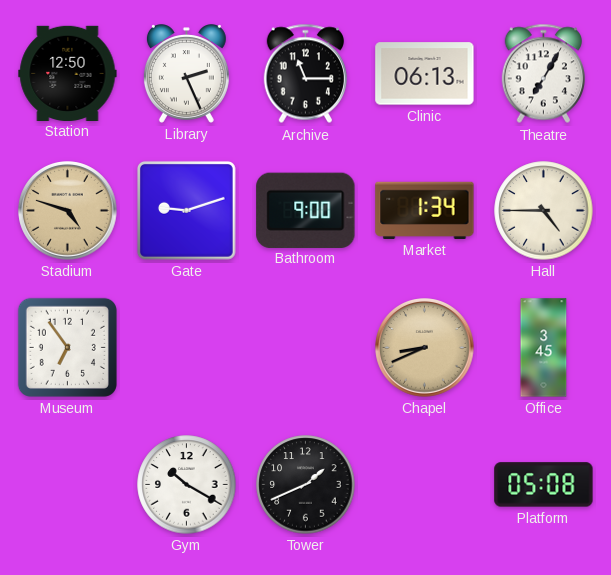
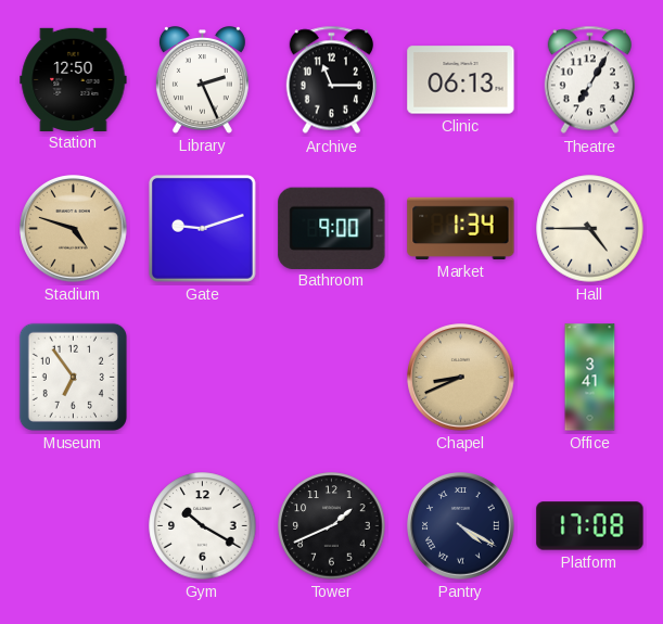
Office: 3:45 -> 3:41
Pantry: none -> 4:20
Platform: 05:08 -> 17:08
